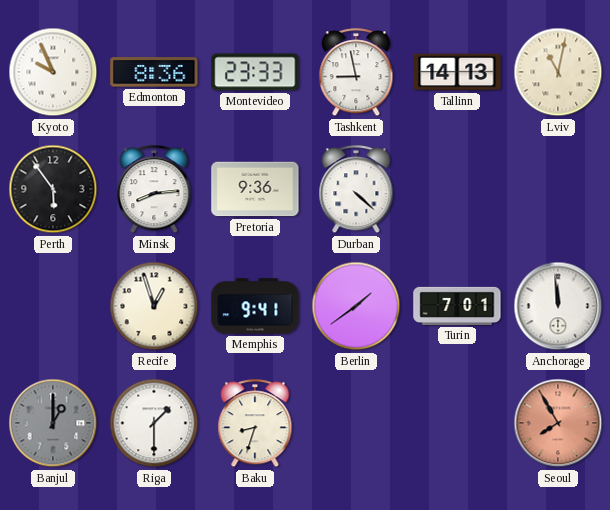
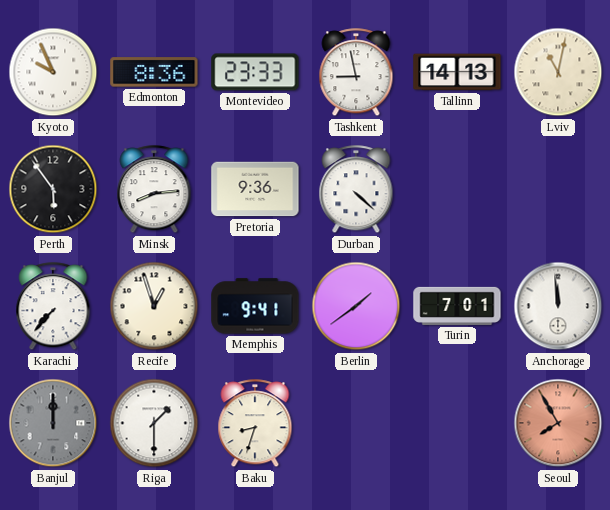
Karachi: none -> 7:37
Banjul: 1:00 -> 12:00
